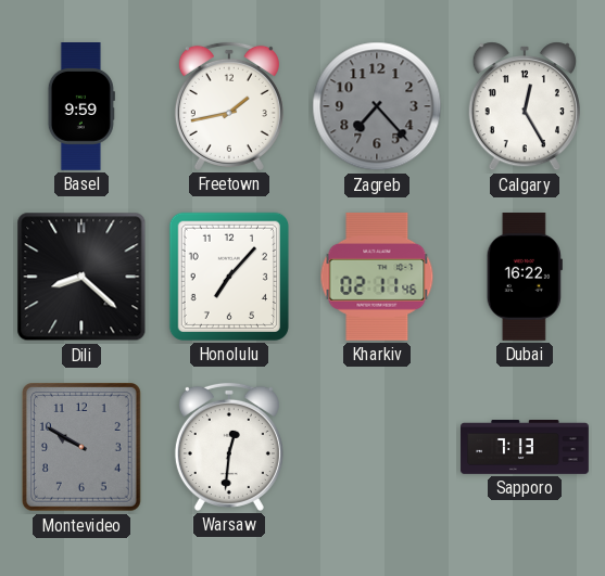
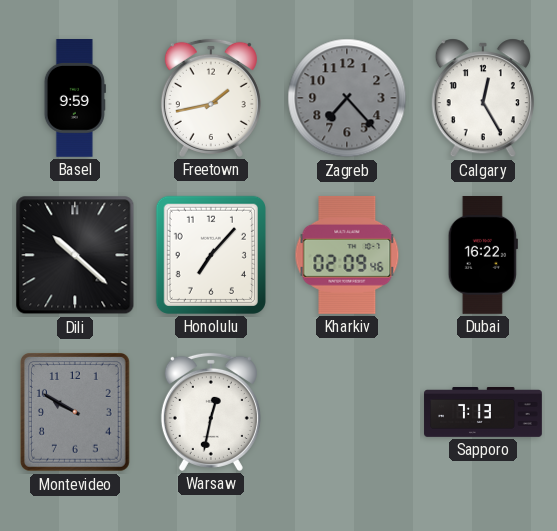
Dili: 8:22 -> 10:22
Kharkiv: 02:11 -> 02:09
Warsaw: 12:31 -> 12:32
